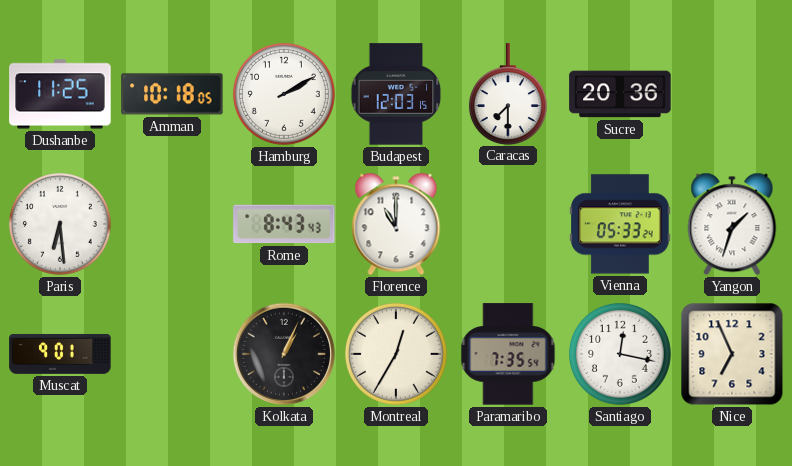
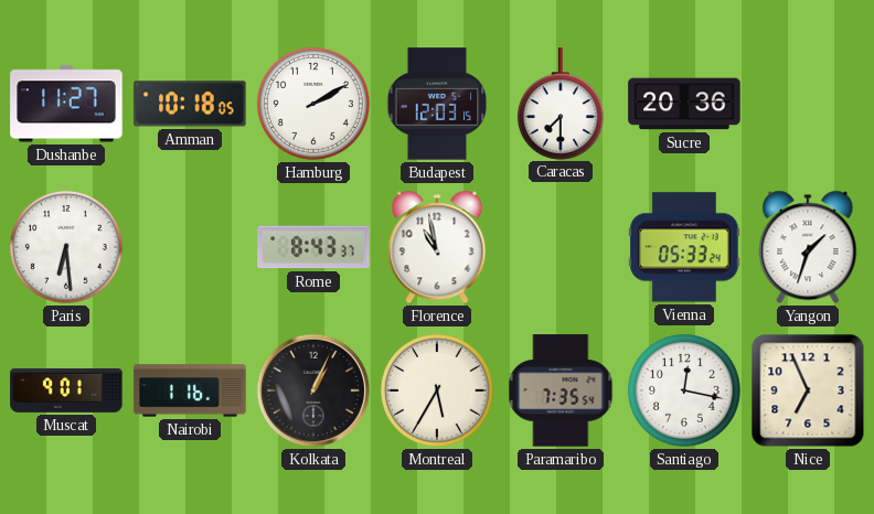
Dushanbe: 11:25 -> 11:27
Rome: 8:43:43 -> 8:43:37
Florence: 11:00 -> 10:58
Nairobi: none -> 1:16
Montreal: 12:35 -> 5:35
